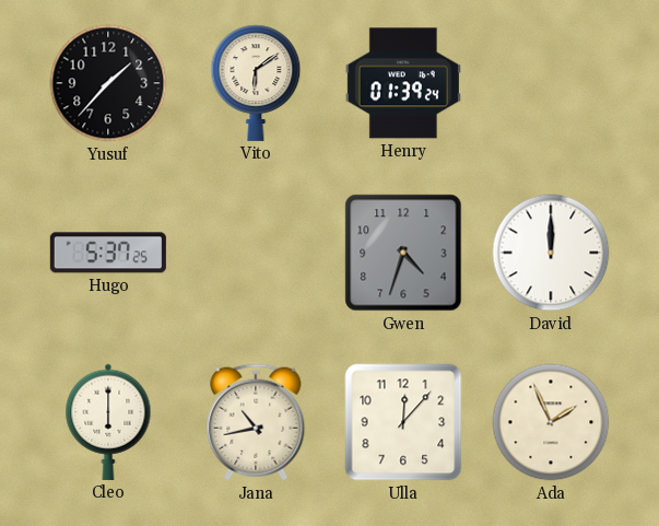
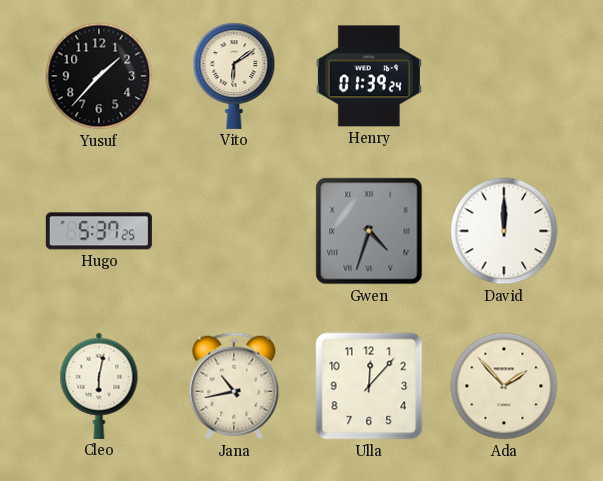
Gwen numerals: Arabic -> Roman
Cleo: 6:00 -> 6:02
Ada: 1:56 -> 1:53
